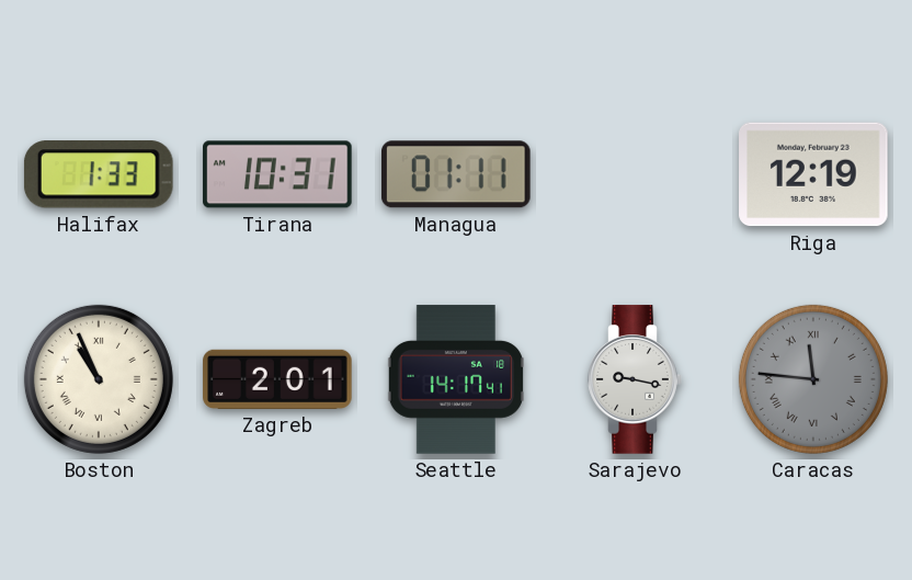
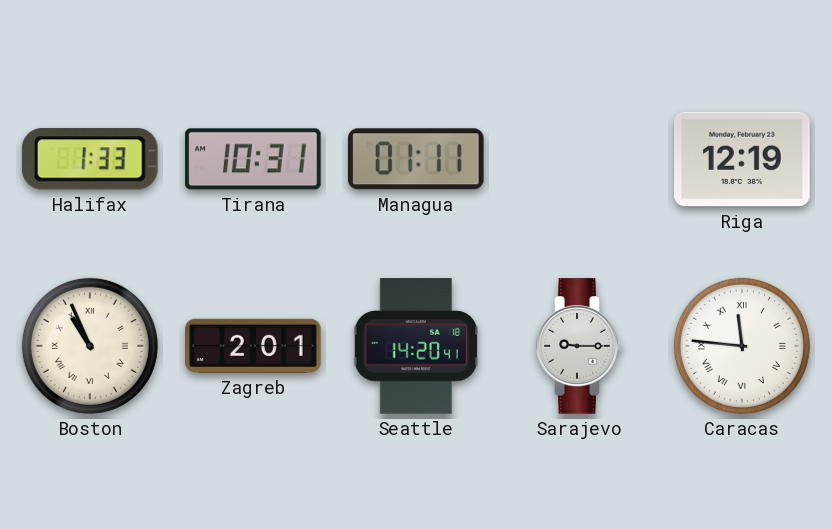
Seattle: 14:17 -> 14:20
Sarajevo: 9:17 -> 9:15
Caracas dial: grey -> white
